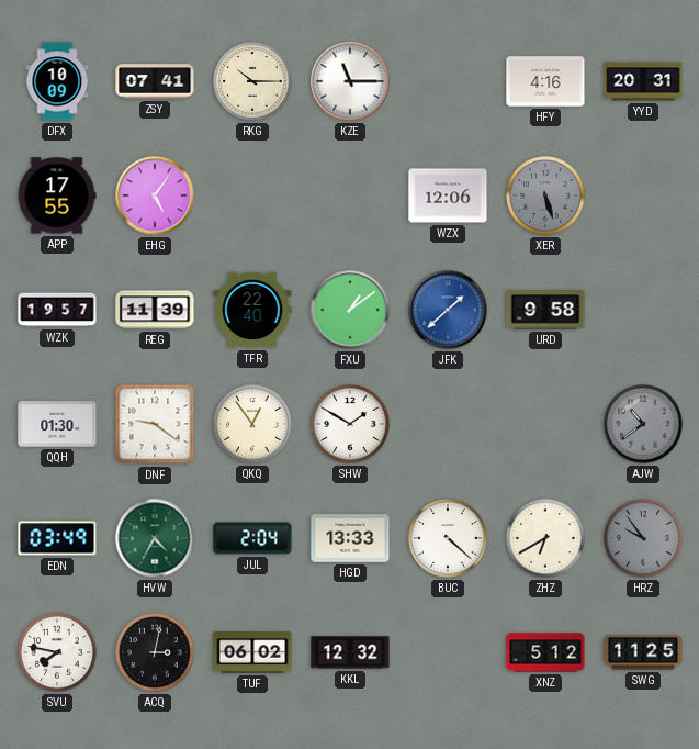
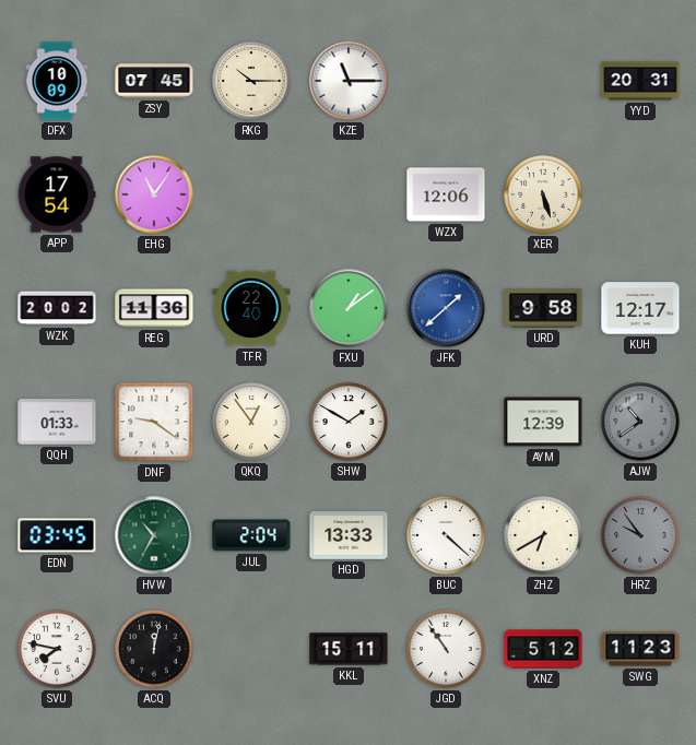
ZSY: 07:41 -> 07:45
HFY: 4:16 -> none
APP: 17:55 -> 17:54
EHG: 5:06 -> 11:06
XER dial: grey -> cream
WZK: 19:57 -> 20:02
REG: 11:39 -> 11:36
KUH: none -> 12:17
QQH: 01:30 -> 01:33
AYM: none -> 12:39
EDN: 03:49 -> 03:45
HVW: 4:35 -> 10:35
ACQ: 3:02 -> 12:02
TUF: 06:02 -> none
KKL: 12:32 -> 15:11
JGD: none -> 10:54
SWG: 11:25 -> 11:23
